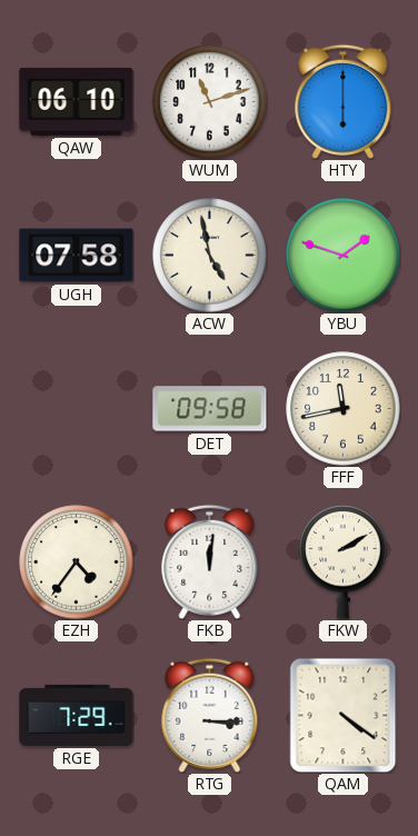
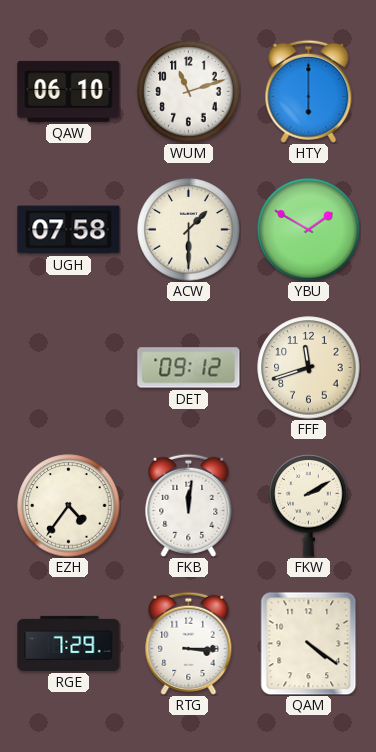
ACW: 4:58 -> 1:30
YBU: 1:48 -> 1:50
DET: 09:58 -> 09:12
FFF: 11:43 -> 11:42
